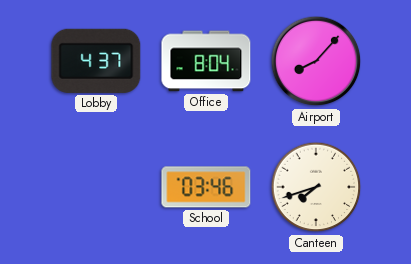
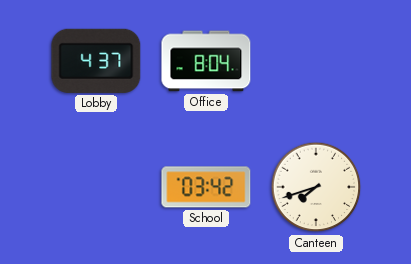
Airport: 8:07 -> none
School: 03:46 -> 03:42
